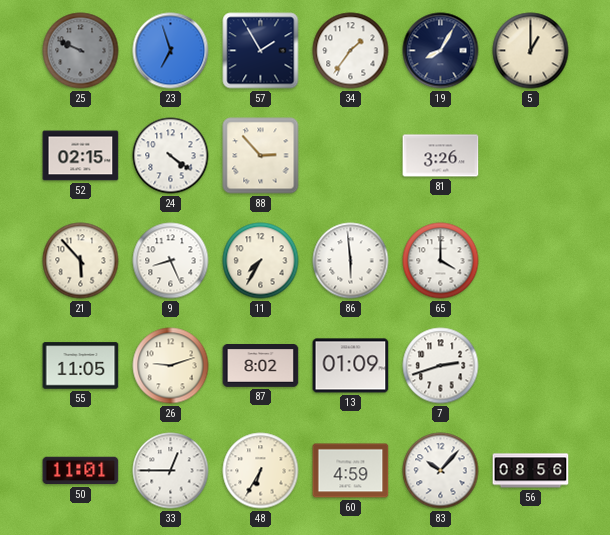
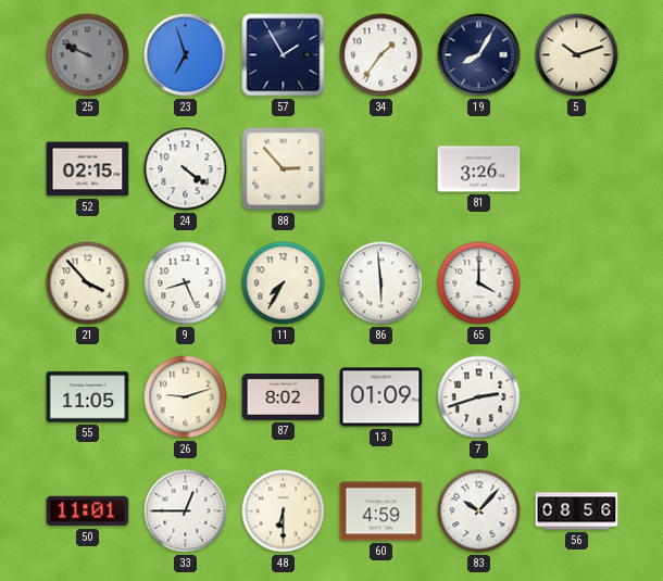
5: 1:00 -> 10:12
21: 5:53 -> 3:53
48: 6:35 -> 6:30
